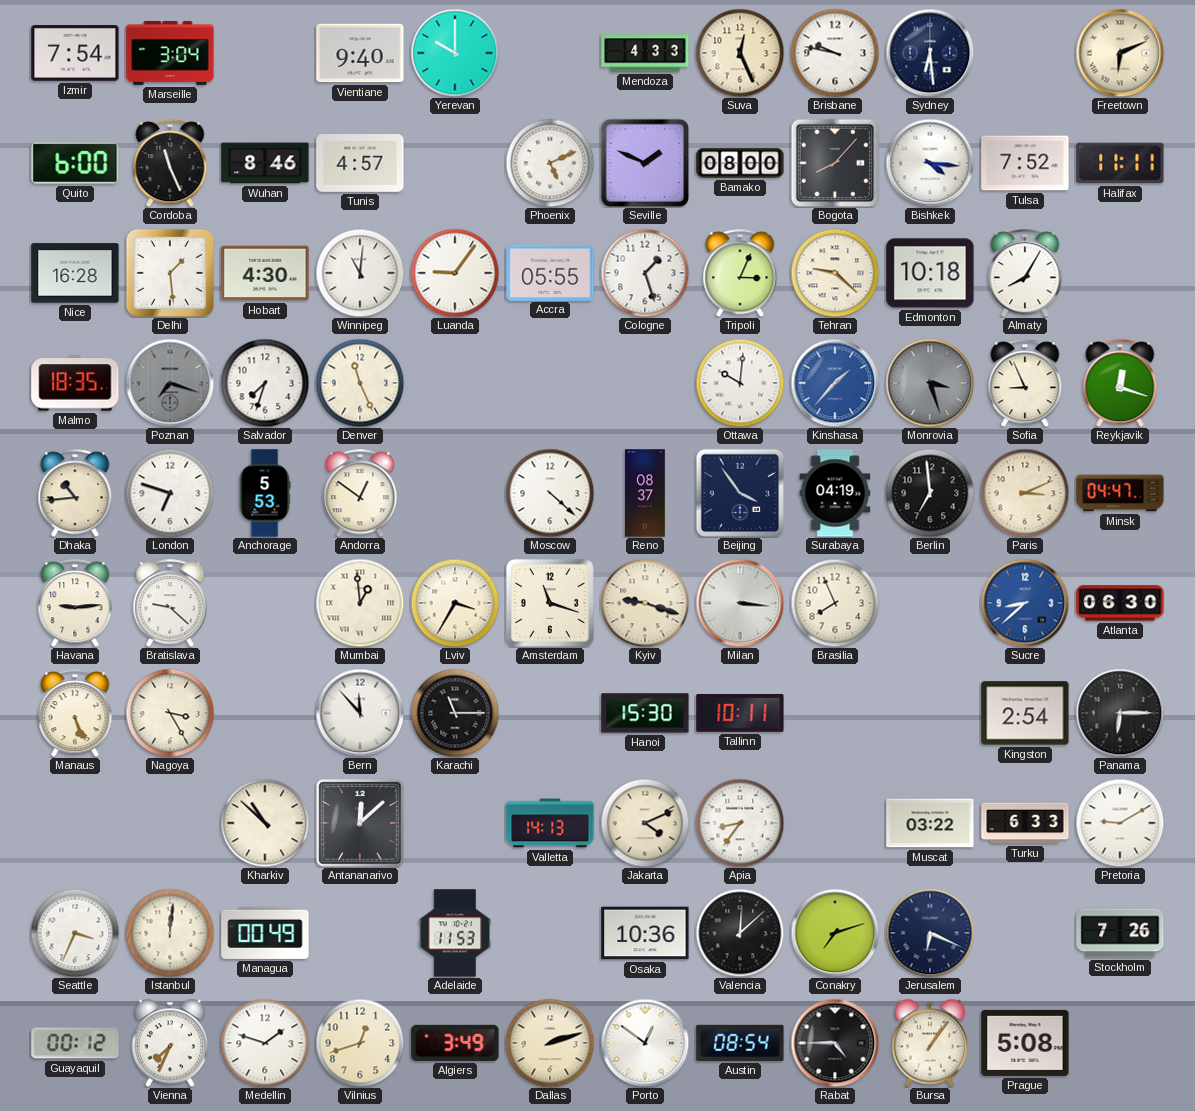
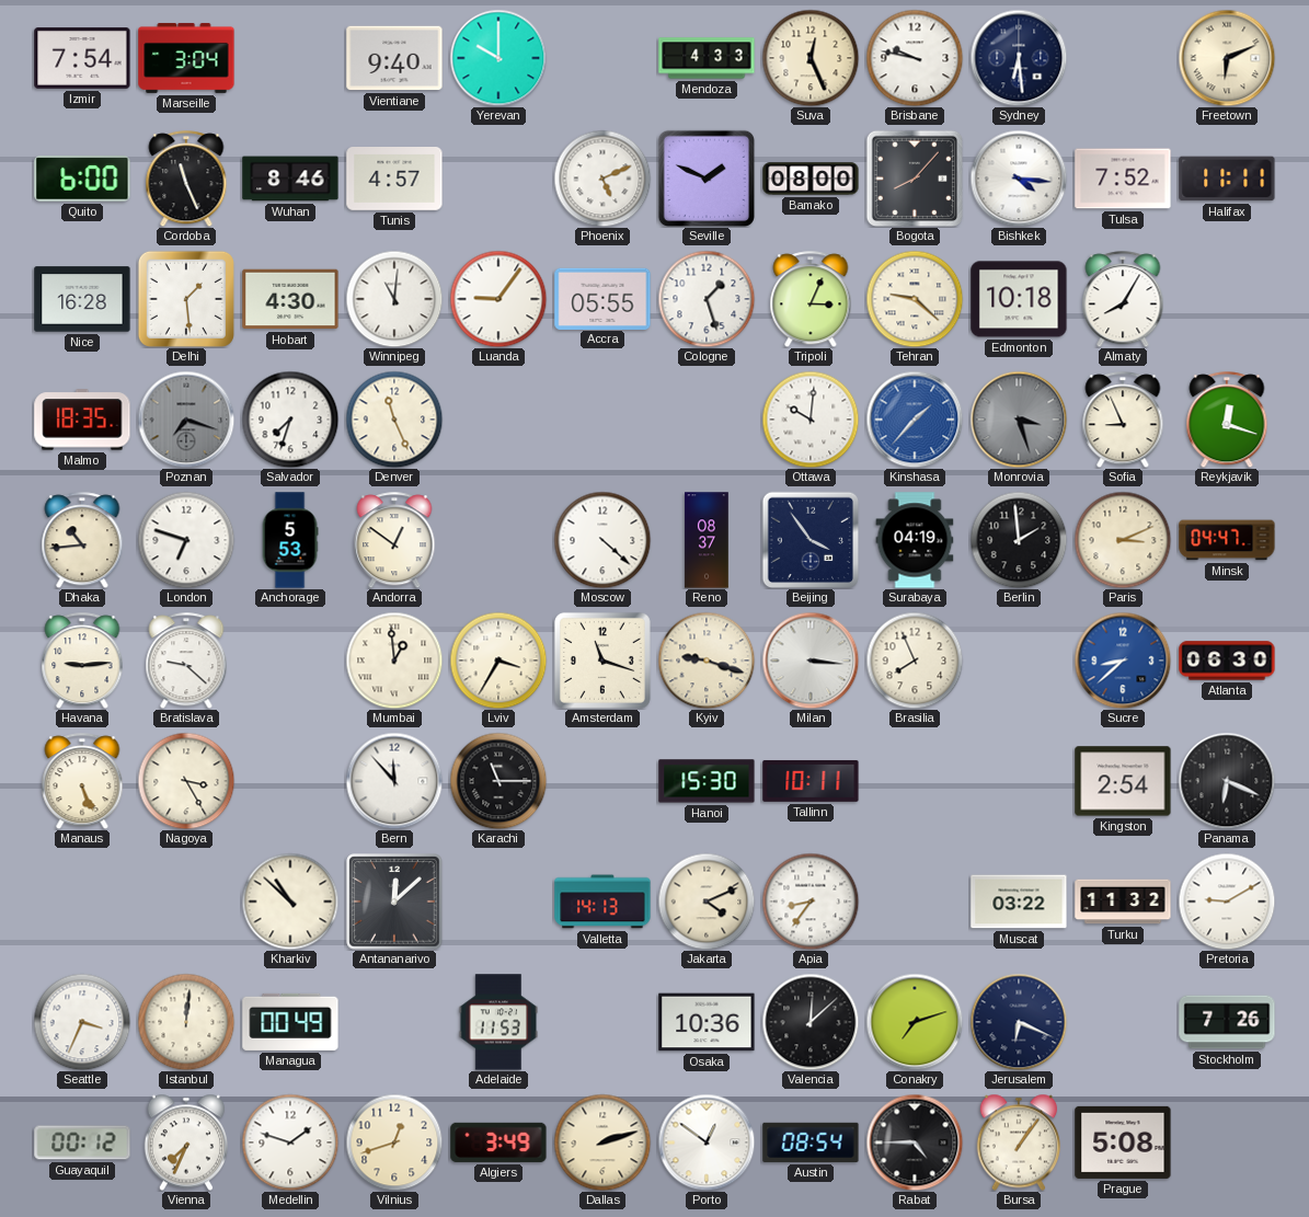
Berlin: 6:59 -> 1:59
Panama: 6:15 -> 6:19
Turku: 6:33 -> 11:32
